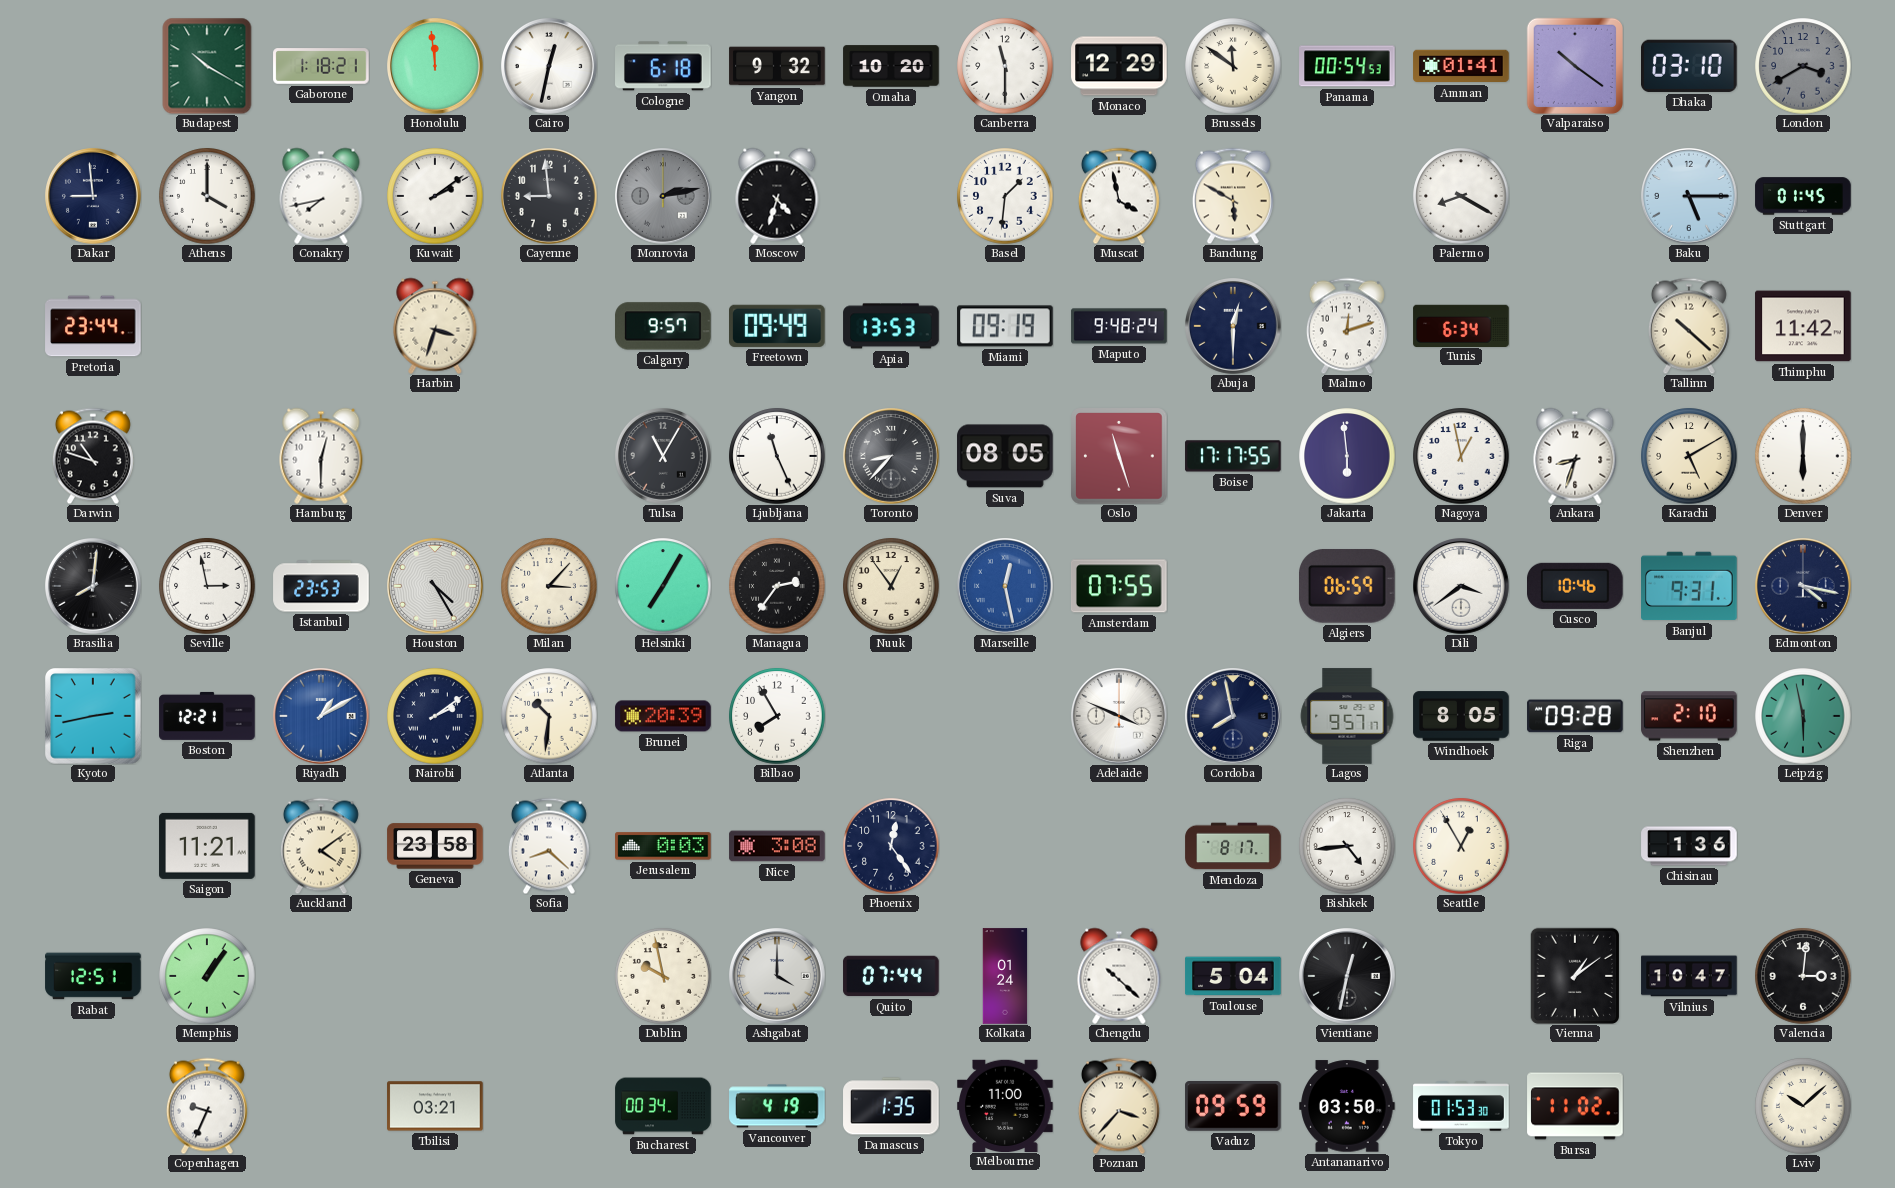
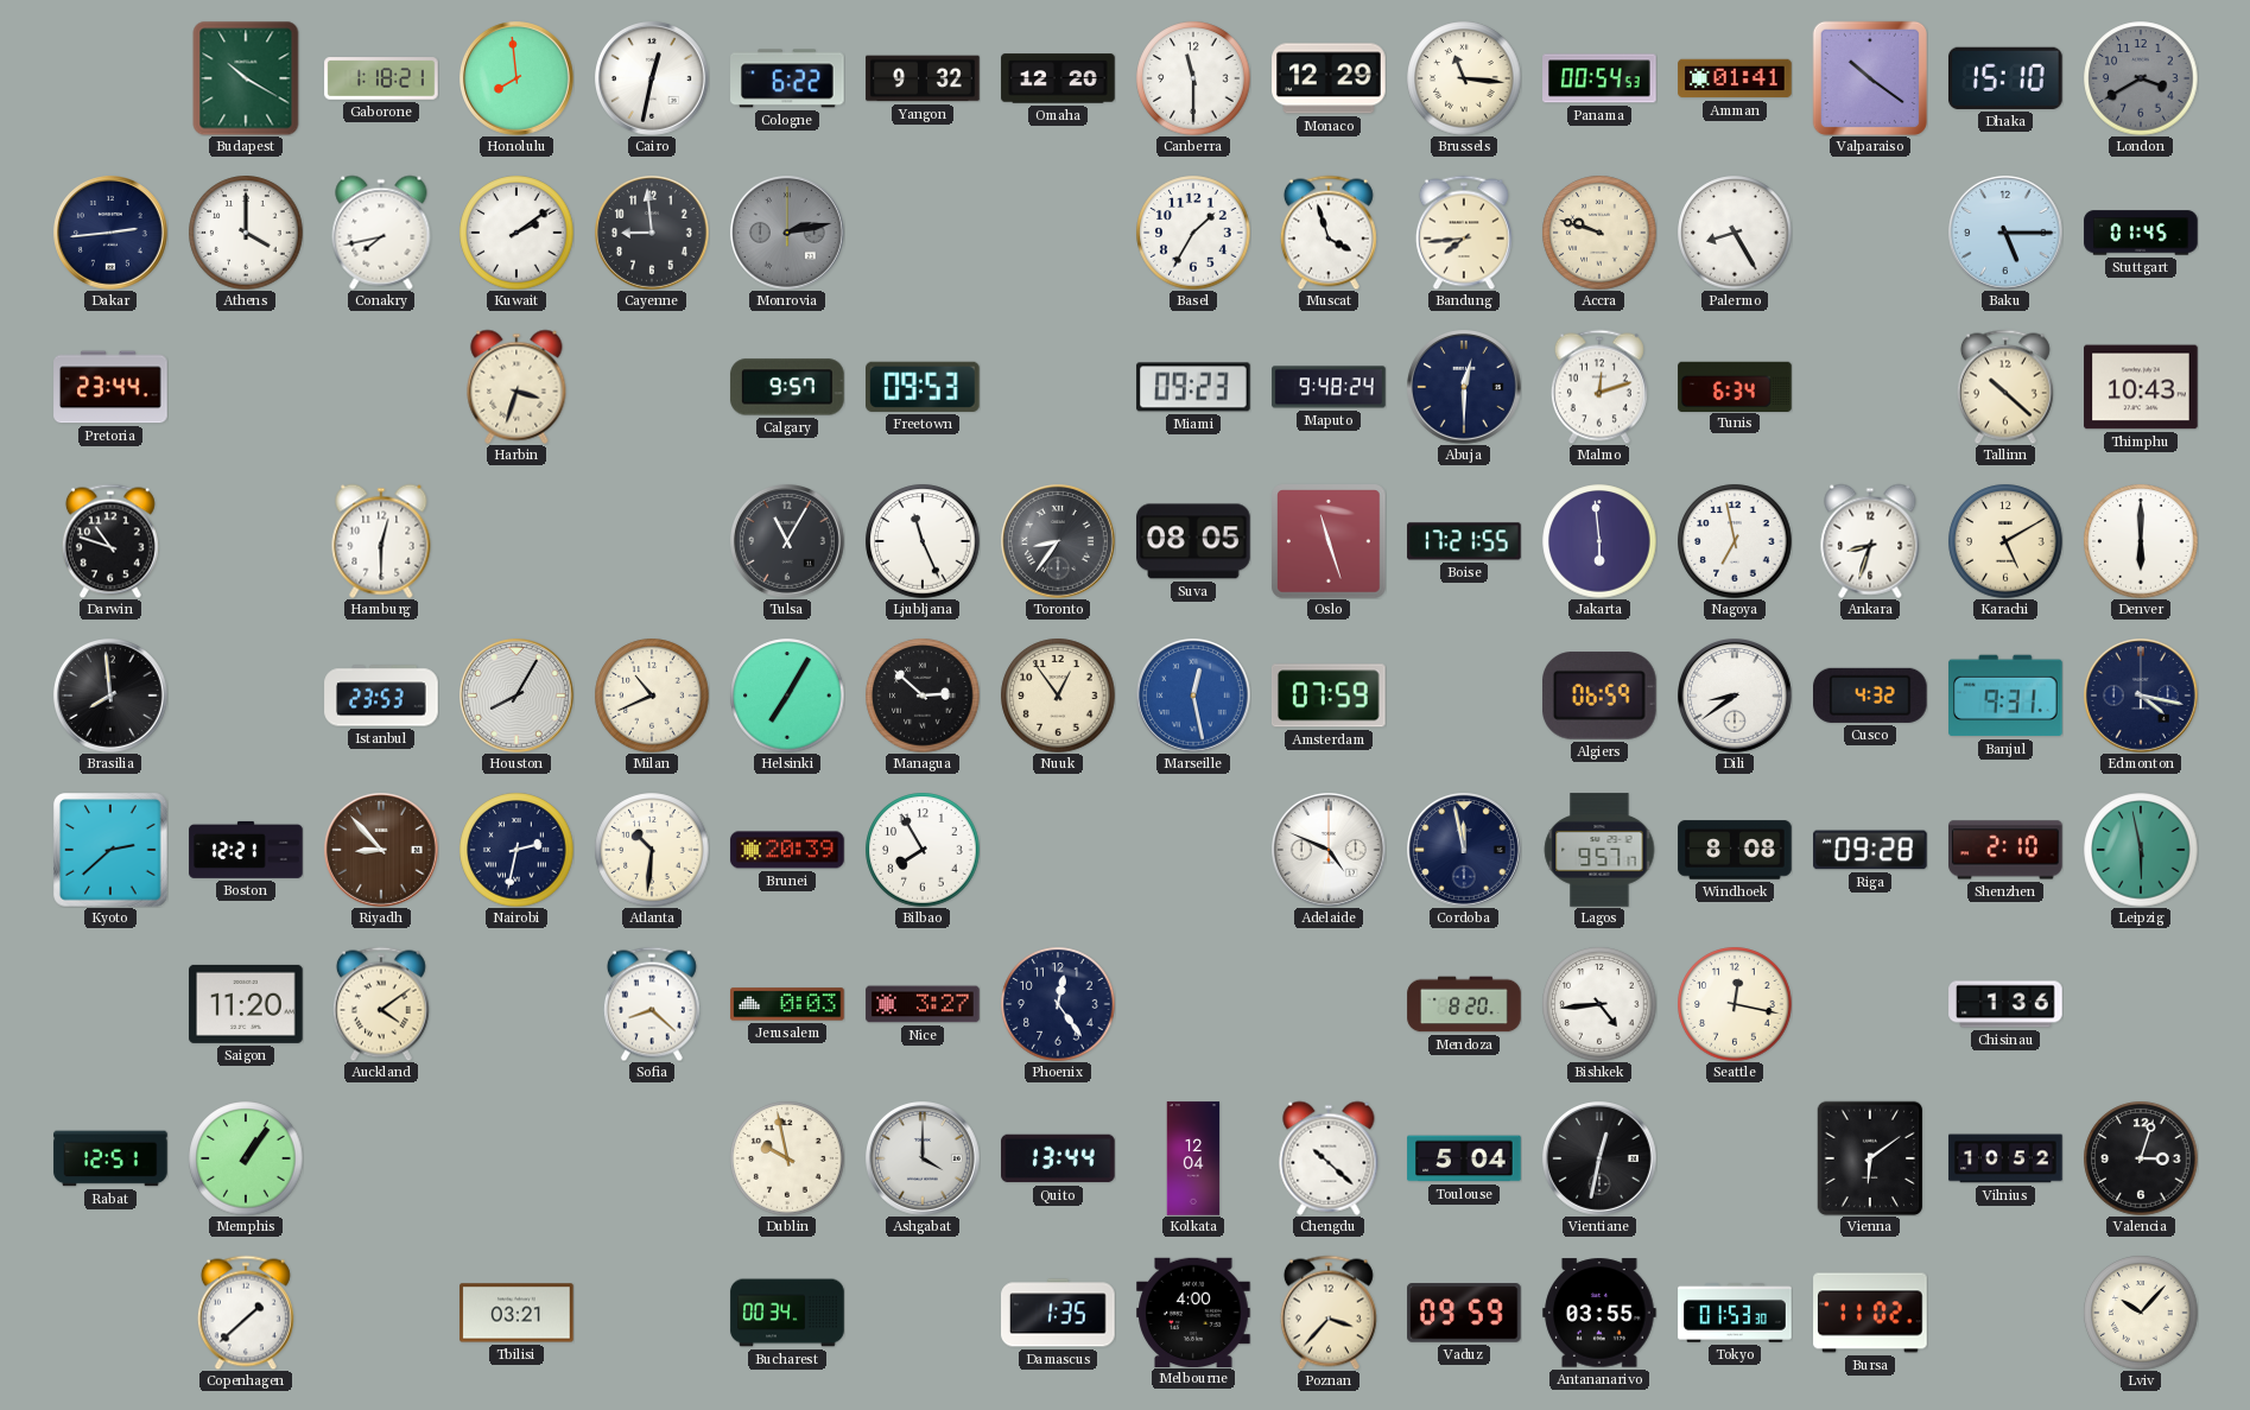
Honolulu: 11:59 -> 7:59
Cologne: 6:18 -> 6:22
Omaha: 10:20 -> 12:20
Brussels: 11:51 -> 11:16
Dhaka: 03:10 -> 15:10
Dakar: 8:59 -> 2:44
Moscow: 4:33 -> none
Basel: 1:31 -> 1:35
Muscat: 3:58 -> 3:57
Bandung: 5:50 -> 7:44
Accra: none -> 9:48
Palermo: 8:20 -> 8:25
Freetown: 09:49 -> 09:53
Apia: 13:53 -> none
Miami: 09:19 -> 09:23
Thimphu: 11:42 -> 10:43
Toronto: 8:37 -> 8:36
Boise: 17:17 -> 17:21
Nagoya: 12:58 -> 6:58
Brasilia: 8:01 -> 7:59
Seville: 2:58 -> none
Houston: 4:25 -> 8:05
Milan: 3:07 -> 10:41
Managua: 2:36 -> 2:52
Amsterdam: 07:55 -> 07:59
Dili: 3:39 -> 8:39
Cusco: 10:46 -> 4:32
Kyoto: 2:43 -> 2:38
Riyadh: 1:10 -> 8:53
Riyadh dial: blue -> brown
Nairobi: 2:09 -> 2:32
Adelaide: 3:49 -> 4:49
Cordoba: 7:58 -> 11:58
Windhoek: 8:05 -> 8:08
Saigon: 11:21 -> 11:20
Geneva: 23:58 -> none
Nice: 3:08 -> 3:27
Mendoza: 8:17 -> 8:20
Seattle: 12:55 -> 12:17
Quito: 07:44 -> 13:44
Kolkata: 01:24 -> 12:04
Vienna: 1:09 -> 6:09
Vilnius: 10:47 -> 10:52
Valencia: 3:01 -> 3:03
Copenhagen: 9:34 -> 1:38
Vancouver: 4:19 -> none
Melbourne: 11:00 -> 4:00
Antananarivo: 03:50 -> 03:55
Lviv: 10:08 -> 10:07
